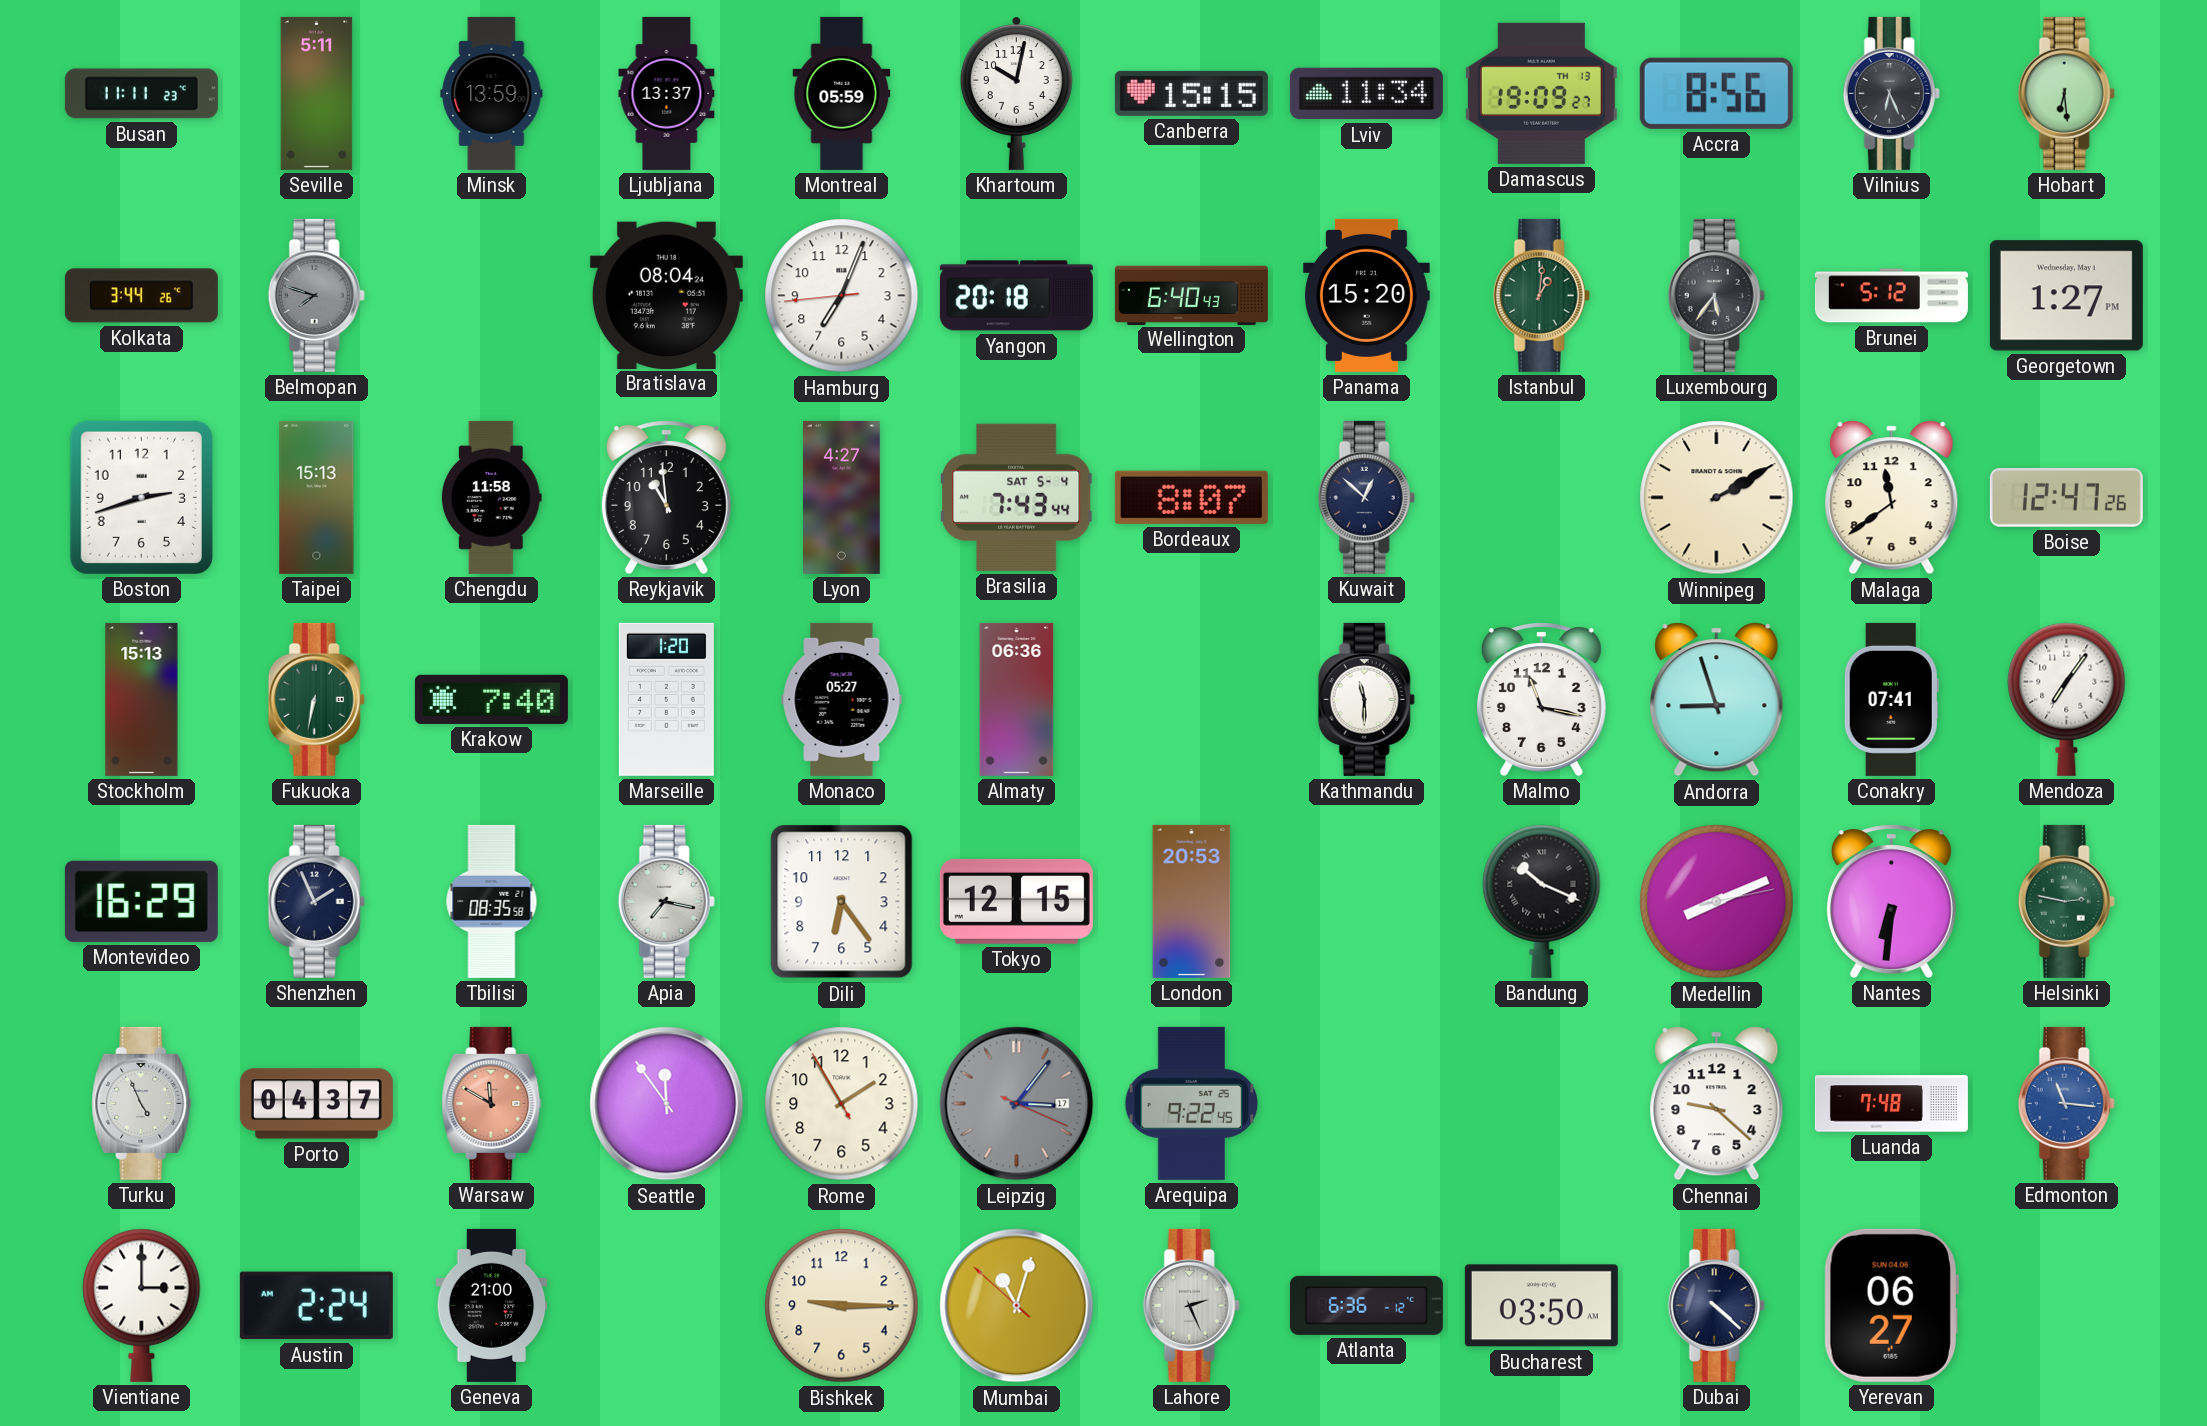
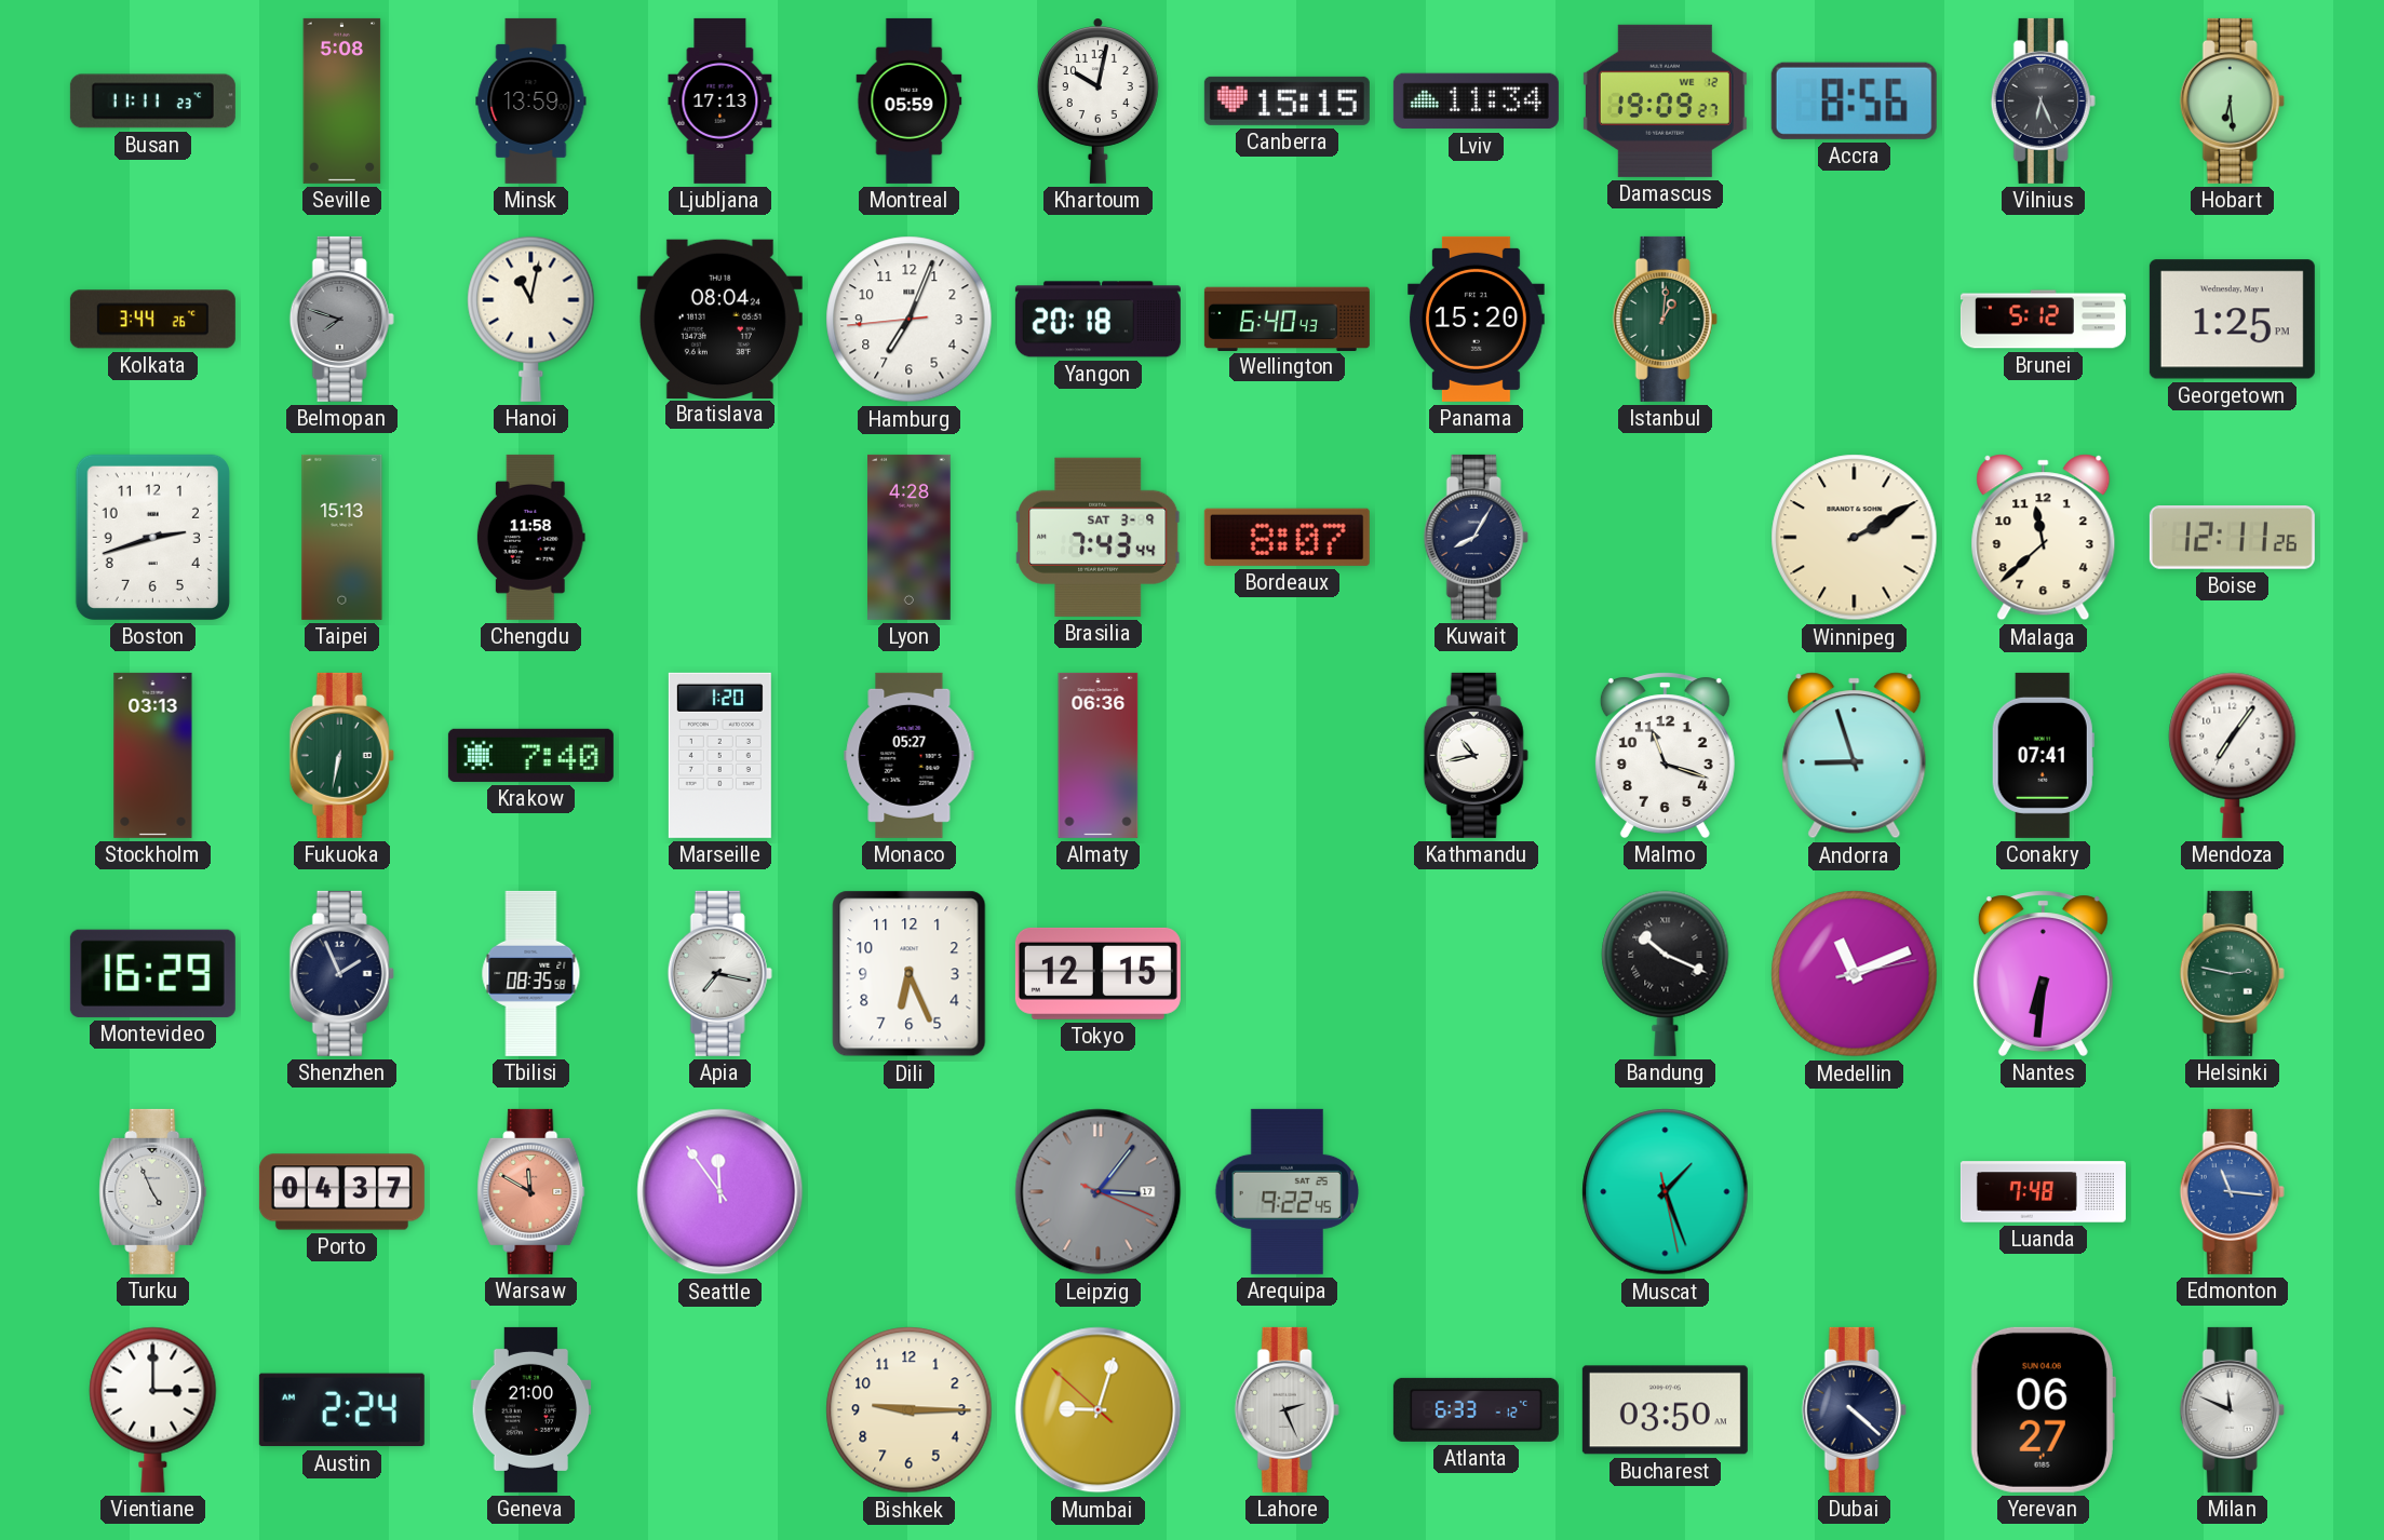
Seville: 5:11 -> 5:08
Ljubljana: 13:37 -> 17:13
Damascus date: TH 13 -> WE 12
Hanoi: none -> 11:02
Luxembourg: 5:36 -> none
Georgetown: 1:27 -> 1:25
Reykjavik: 10:59 -> none
Lyon: 4:27 -> 4:28
Brasilia date: SAT 5-4 -> SAT 3-9
Kuwait: 12:52 -> 8:05
Malaga: 11:39 -> 11:38
Boise: 12:47 -> 12:11
Stockholm: 15:13 -> 03:13
Kathmandu: 11:30 -> 10:43
Malmo: 11:17 -> 11:18
Dili: 6:24 -> 6:26
London: 20:53 -> none
Medellin: 8:11 -> 11:11
Rome: 1:54 -> none
Muscat: none -> 1:26
Chennai: 9:22 -> none
Mumbai: 11:02 -> 9:02
Atlanta: 6:36 -> 6:33
Milan: none -> 11:49
